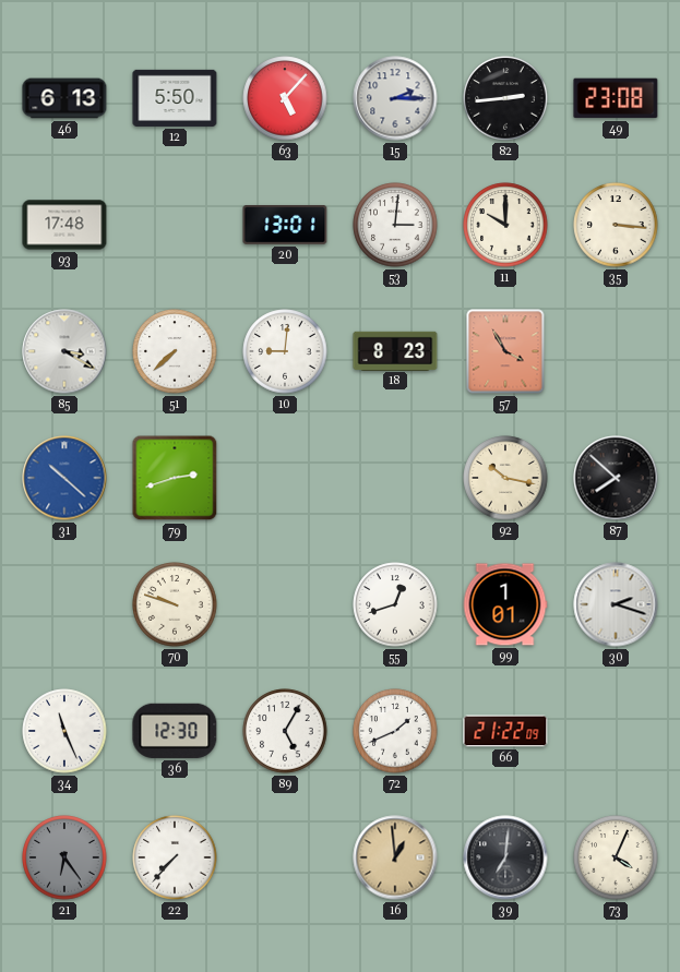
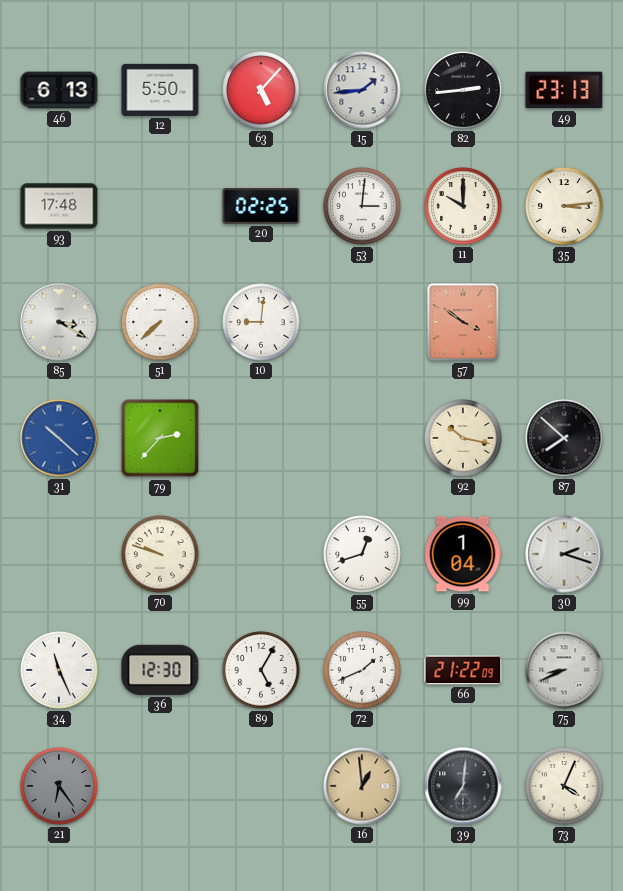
15: 2:15 -> 1:44
49: 23:08 -> 23:13
20: 13:01 -> 02:25
35: 3:16 -> 3:14
18: 8:23 -> none
57: 3:55 -> 3:51
79: 2:42 -> 2:37
99: 1:01 -> 1:04
75: none -> 8:41
22: 7:37 -> none
